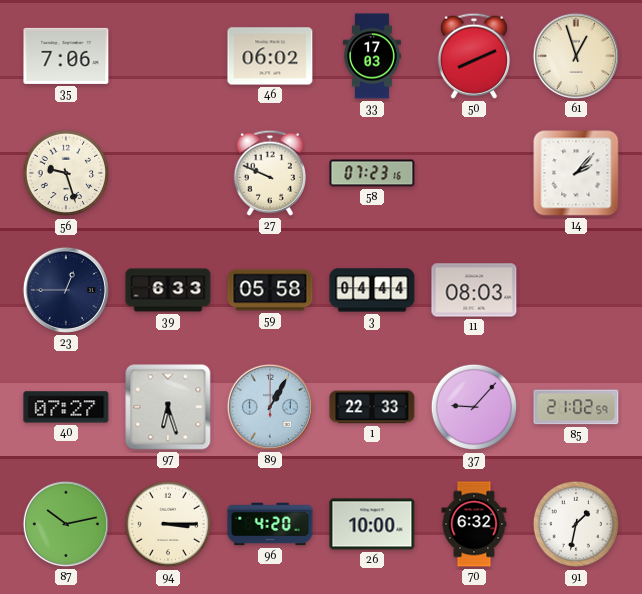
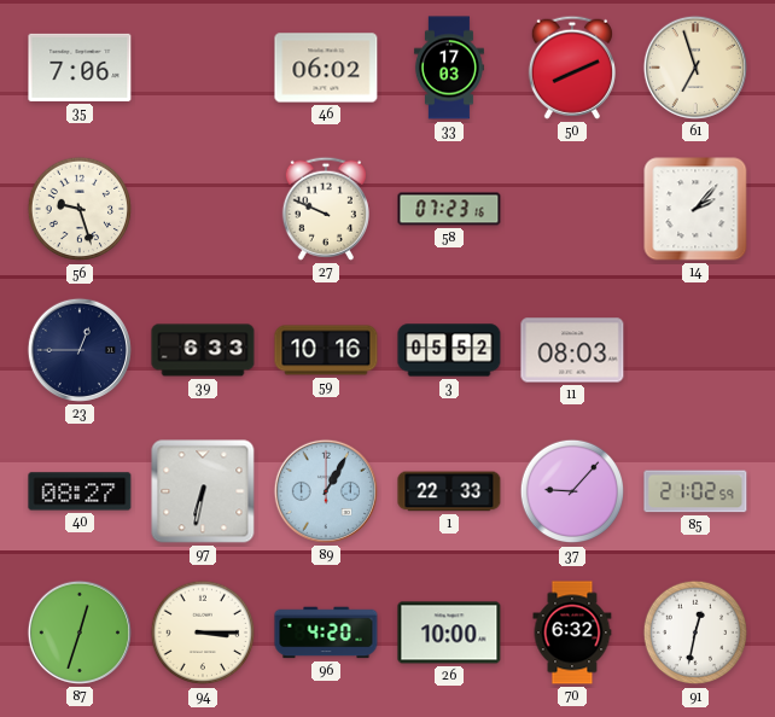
61: 12:57 -> 6:57
59: 05:58 -> 10:16
3: 04:44 -> 05:52
40: 07:27 -> 08:27
97: 6:27 -> 6:32
87: 10:13 -> 12:33
91: 1:32 -> 12:32
